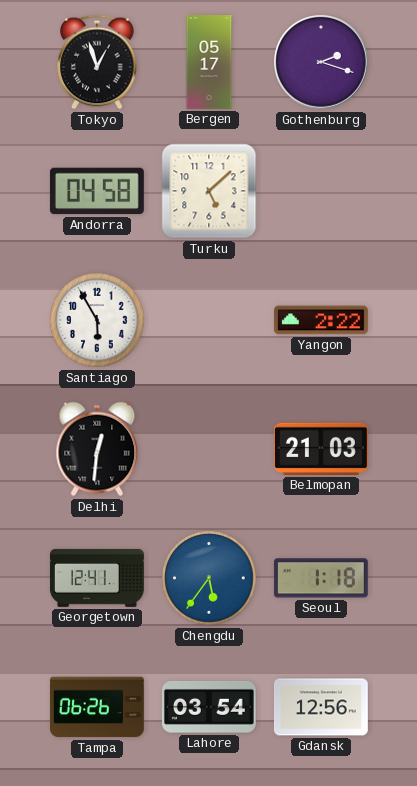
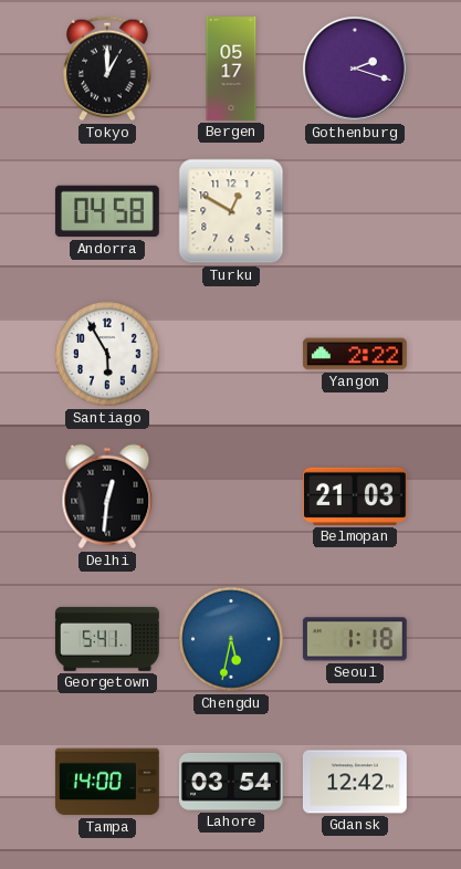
Tokyo: 12:57 -> 1:00
Turku: 5:08 -> 12:50
Georgetown: 12:41 -> 5:41
Chengdu: 5:36 -> 5:32
Tampa: 06:26 -> 14:00
Gdansk: 12:56 -> 12:42
